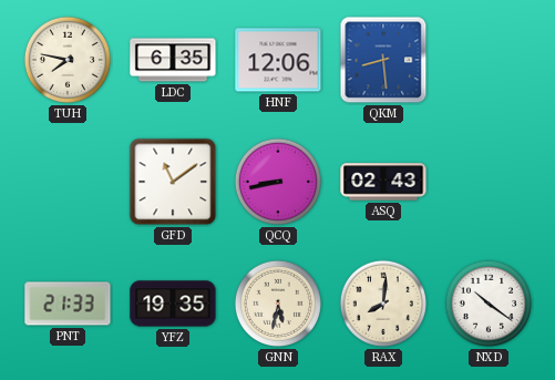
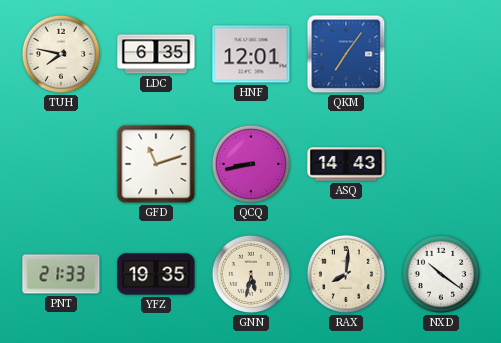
HNF: 12:06 -> 12:01
QKM: 8:29 -> 7:06
GFD: 11:09 -> 11:12
ASQ: 02:43 -> 14:43
